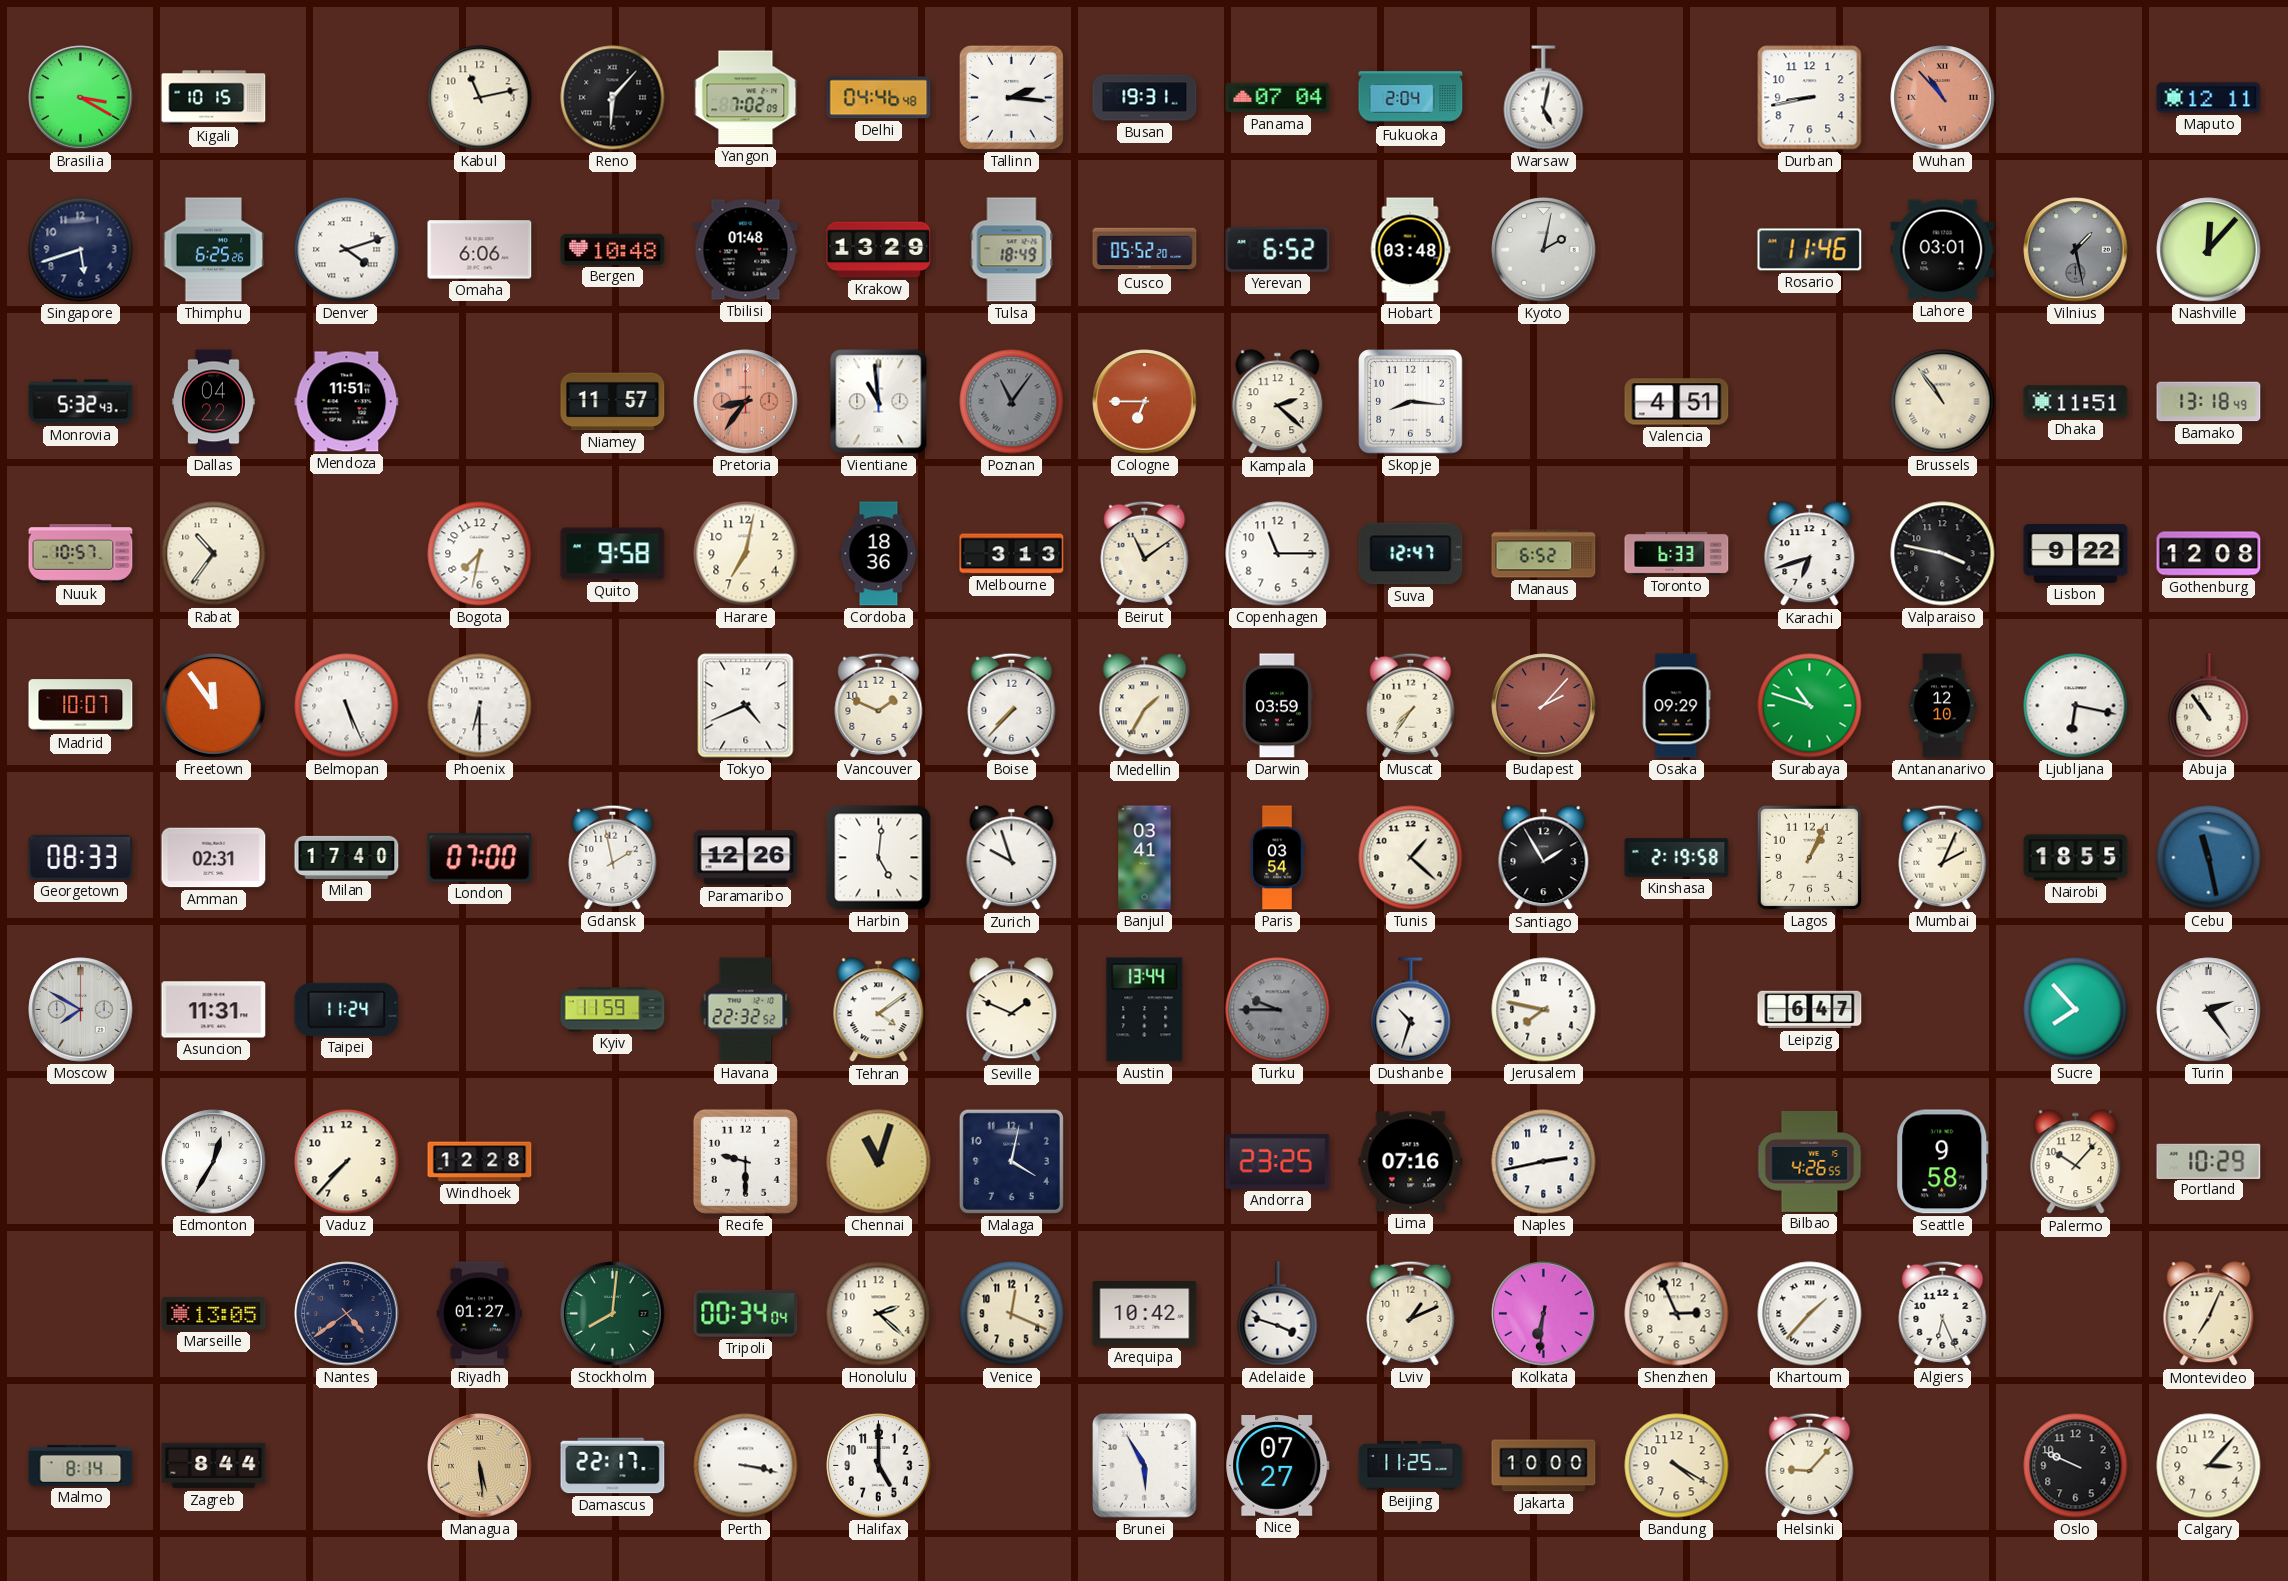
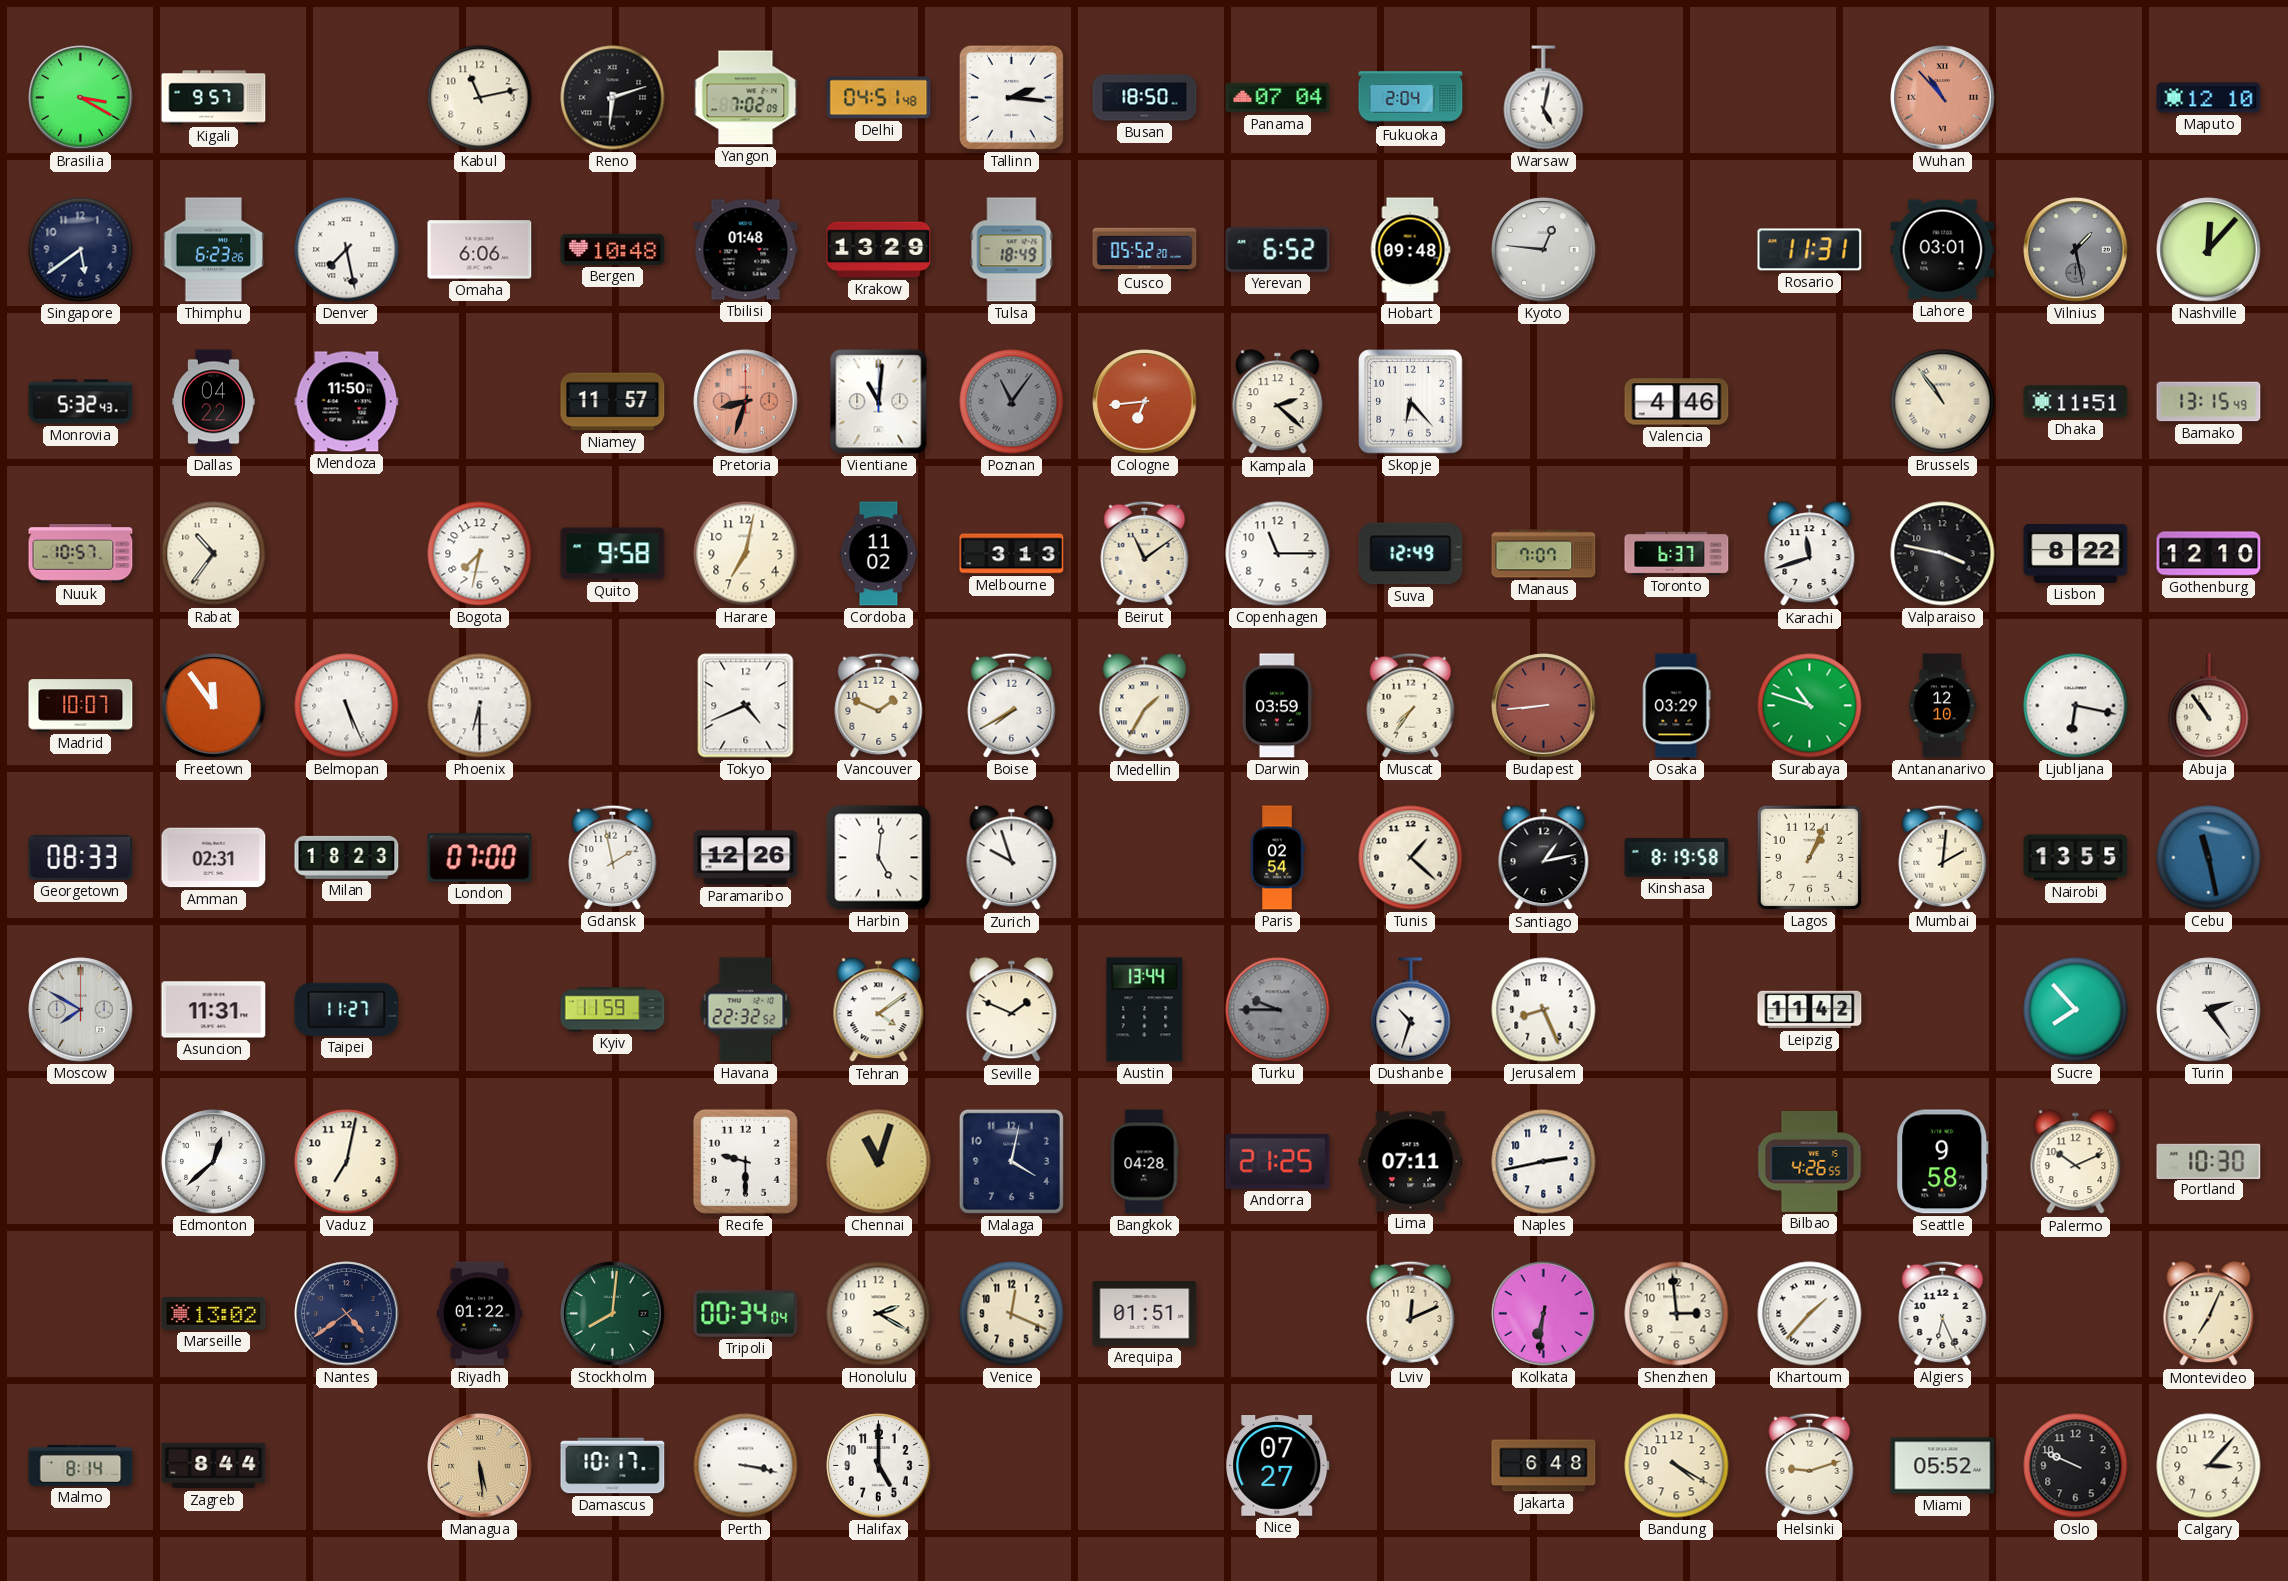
Kigali: 10:15 -> 9:57
Reno: 6:07 -> 6:12
Delhi: 04:46 -> 04:51
Busan: 19:31 -> 18:50
Durban: 8:43 -> none
Maputo: 12:11 -> 12:10
Singapore: 5:42 -> 5:39
Thimphu: 6:25 -> 6:23
Denver: 4:12 -> 7:28
Hobart: 03:48 -> 09:48
Kyoto: 2:02 -> 12:46
Rosario: 11:46 -> 11:31
Mendoza: 11:51 -> 11:50
Pretoria: 8:36 -> 8:33
Vientiane: 10:59 -> 11:01
Cologne: 6:45 -> 6:44
Skopje: 8:16 -> 6:23
Valencia: 4:51 -> 4:46
Bamako: 13:18 -> 13:15
Cordoba: 18:36 -> 11:02
Suva: 12:47 -> 12:49
Manaus: 6:52 -> 7:07
Toronto: 6:33 -> 6:37
Karachi: 6:42 -> 11:42
Lisbon: 9:22 -> 8:22
Gothenburg: 12:08 -> 12:10
Boise: 7:37 -> 7:40
Budapest: 2:07 -> 8:44
Osaka: 09:29 -> 03:29
Milan: 17:40 -> 18:23
Banjul: 03:41 -> none
Paris: 03:54 -> 02:54
Santiago: 1:55 -> 1:13
Kinshasa: 2:19 -> 8:19
Mumbai: 2:04 -> 2:01
Nairobi: 18:55 -> 13:55
Taipei: 11:24 -> 11:27
Jerusalem: 7:47 -> 8:26
Leipzig: 6:47 -> 11:42
Edmonton: 12:35 -> 12:38
Vaduz: 7:37 -> 7:02
Windhoek: 12:28 -> none
Bangkok: none -> 04:28
Andorra: 23:25 -> 21:25
Lima: 07:16 -> 07:11
Palermo: 10:07 -> 10:11
Portland: 10:29 -> 10:30
Marseille: 13:05 -> 13:02
Riyadh: 01:27 -> 01:22
Honolulu: 2:22 -> 2:20
Arequipa: 10:42 -> 01:51
Adelaide: 3:48 -> none
Lviv: 1:11 -> 12:11
Shenzhen: 2:56 -> 2:59
Damascus: 22:17 -> 10:17
Brunei: 5:55 -> none
Beijing: 11:25 -> none
Jakarta: 10:00 -> 6:48
Helsinki: 9:07 -> 9:12
Miami: none -> 05:52
